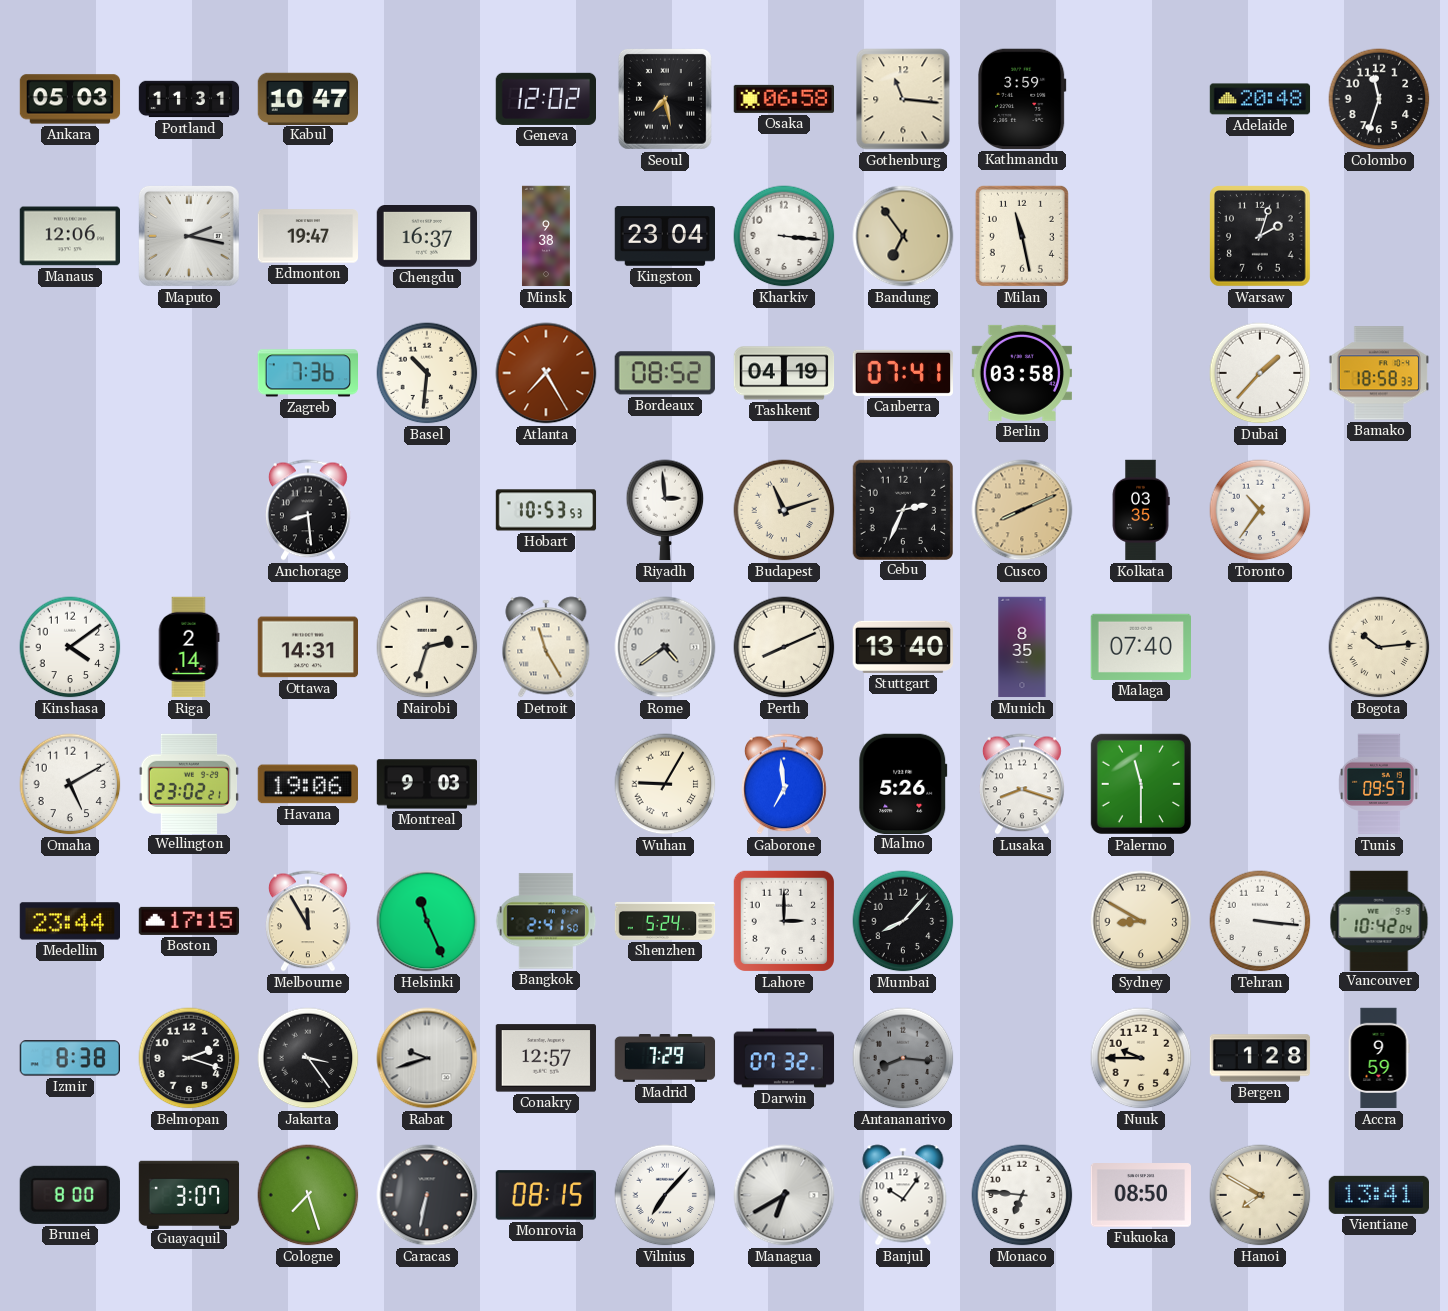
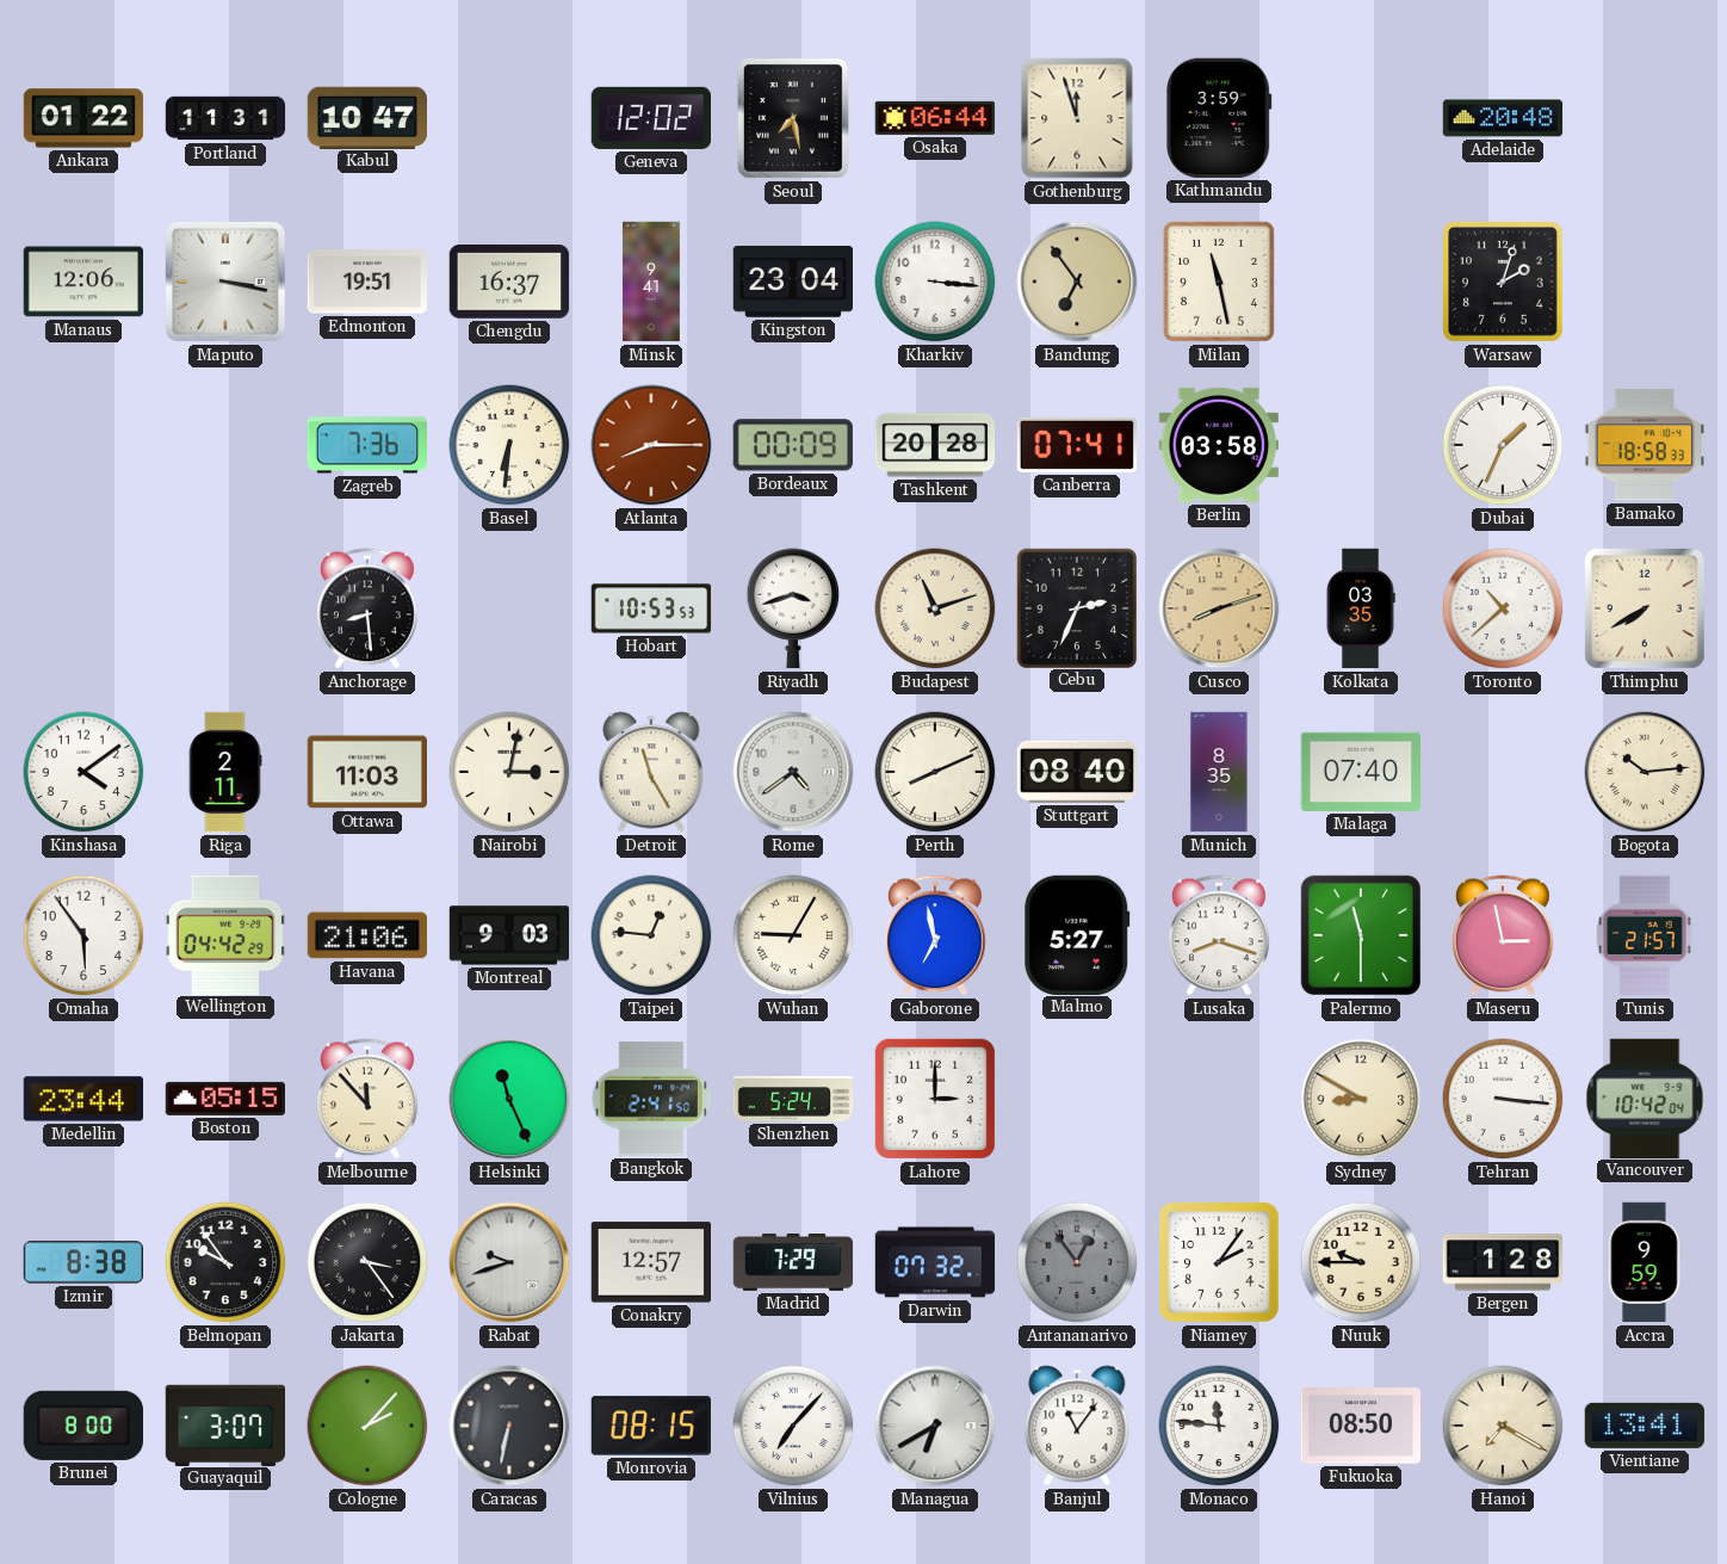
Ankara: 05:03 -> 01:22
Osaka: 06:58 -> 06:44
Gothenburg: 11:16 -> 11:57
Colombo: 11:33 -> none
Maputo: 2:17 -> 3:17
Edmonton: 19:47 -> 19:51
Minsk: 9:38 -> 9:41
Basel: 10:31 -> 6:31
Atlanta: 7:25 -> 8:15
Bordeaux: 08:52 -> 00:09
Tashkent: 04:19 -> 20:28
Dubai: 1:37 -> 1:34
Riyadh: 2:59 -> 3:42
Cusco: 8:11 -> 8:12
Toronto: 10:36 -> 10:38
Thimphu: none -> 7:40
Riga: 2:14 -> 2:11
Ottawa: 14:31 -> 11:03
Nairobi: 2:33 -> 3:02
Stuttgart: 13:40 -> 08:40
Omaha: 5:10 -> 5:54
Wellington: 23:02 -> 04:42
Havana: 19:06 -> 21:06
Taipei: none -> 12:46
Gaborone: 6:59 -> 6:58
Malmo: 5:26 -> 5:27
Maseru: none -> 2:58
Tunis: 09:57 -> 21:57
Boston: 17:15 -> 05:15
Melbourne: 11:55 -> 11:53
Mumbai: 8:07 -> none
Belmopan: 2:18 -> 9:54
Antananarivo: 8:16 -> 12:54
Niamey: none -> 2:06
Cologne: 7:27 -> 2:07
Banjul: 10:06 -> 11:06
Monaco: 6:46 -> 11:46
Hanoi: 7:50 -> 7:20
